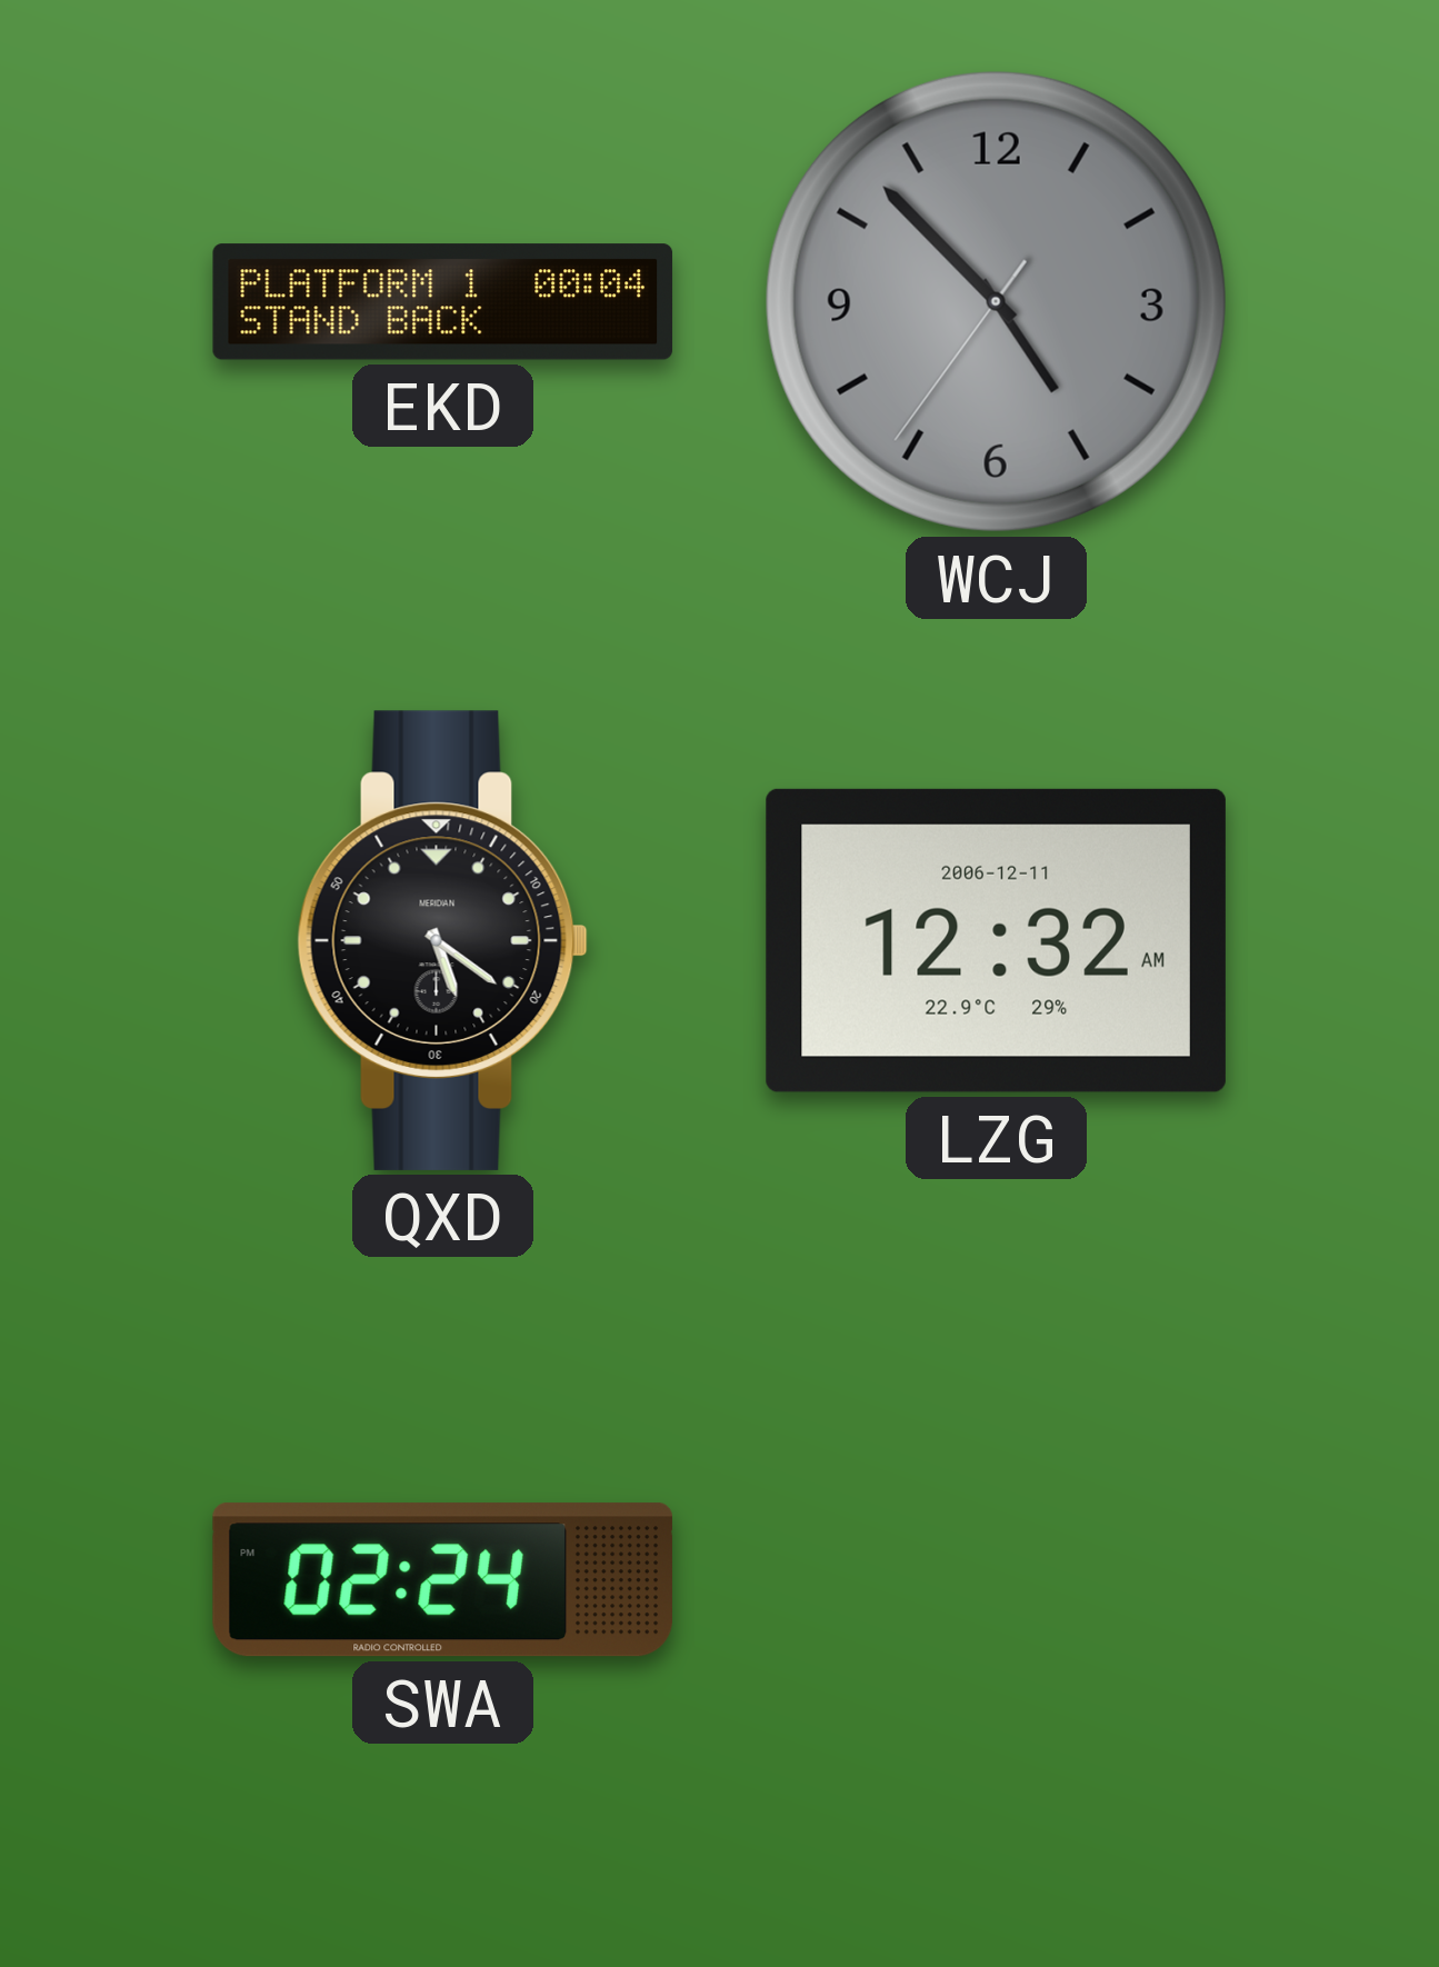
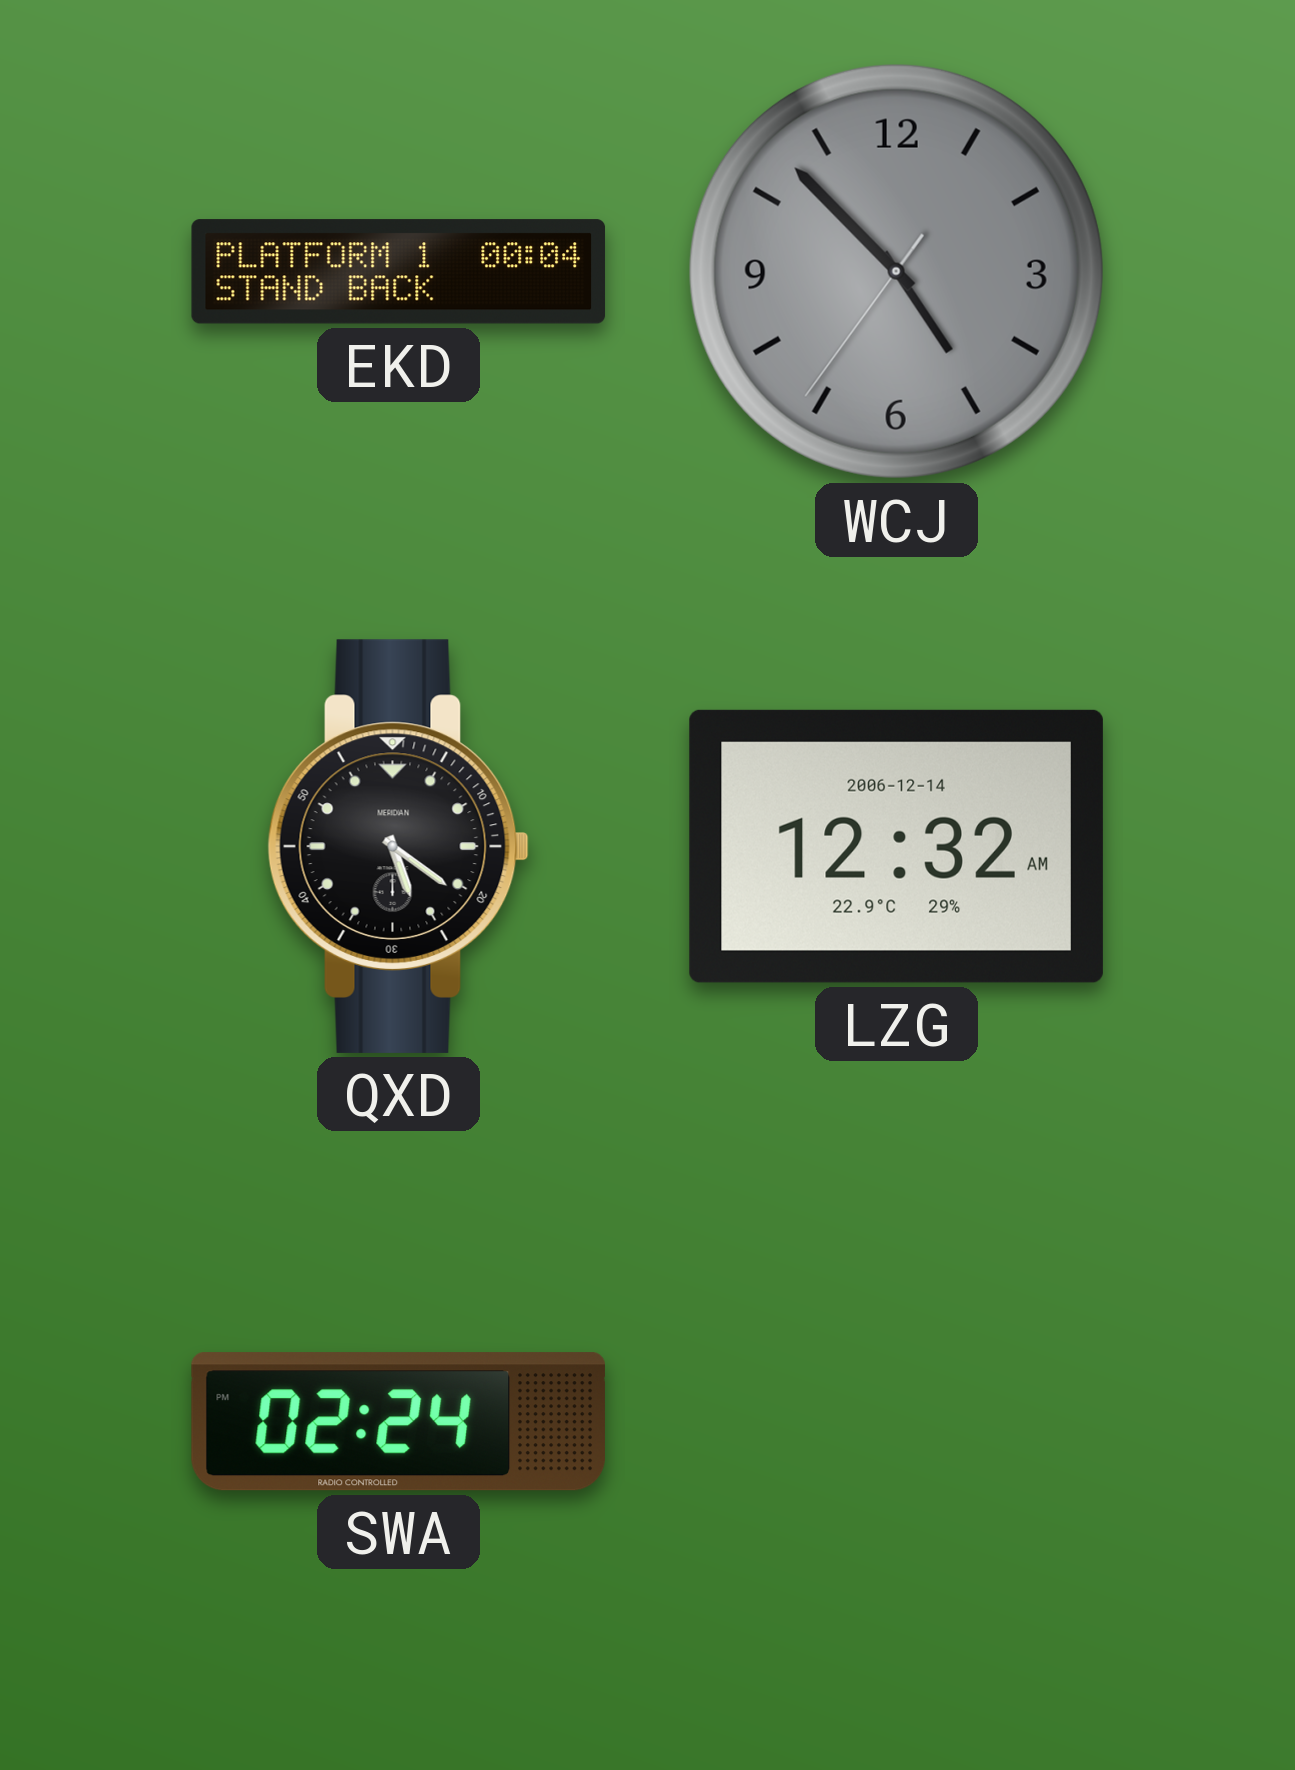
LZG date: 2006-12-11 -> 2006-12-14
